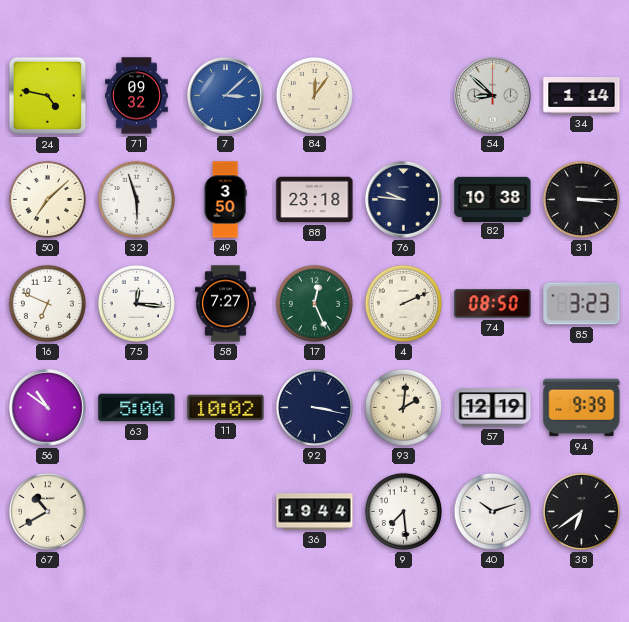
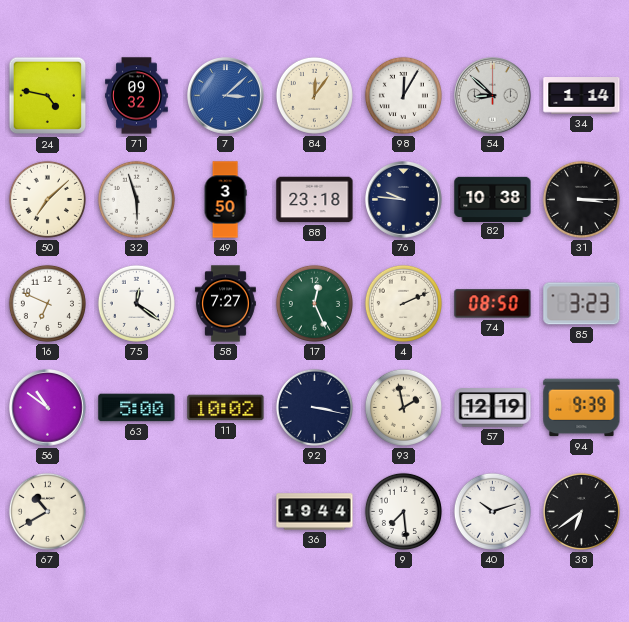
98: none -> 12:05
75: 12:16 -> 12:21
93: 2:01 -> 1:58
